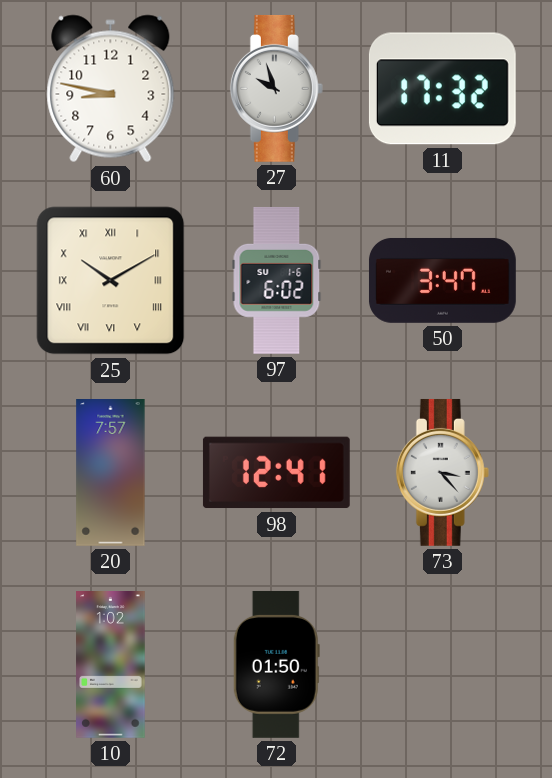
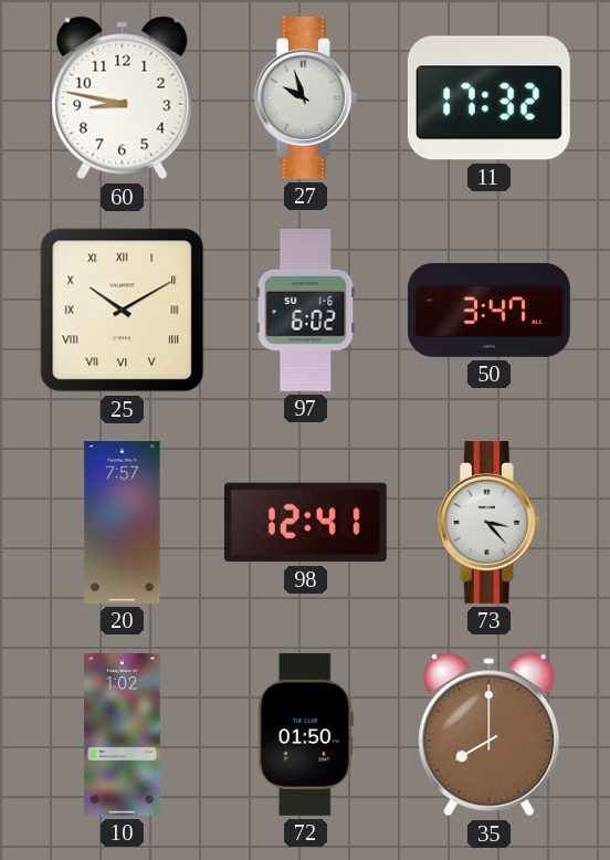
35: none -> 8:00
